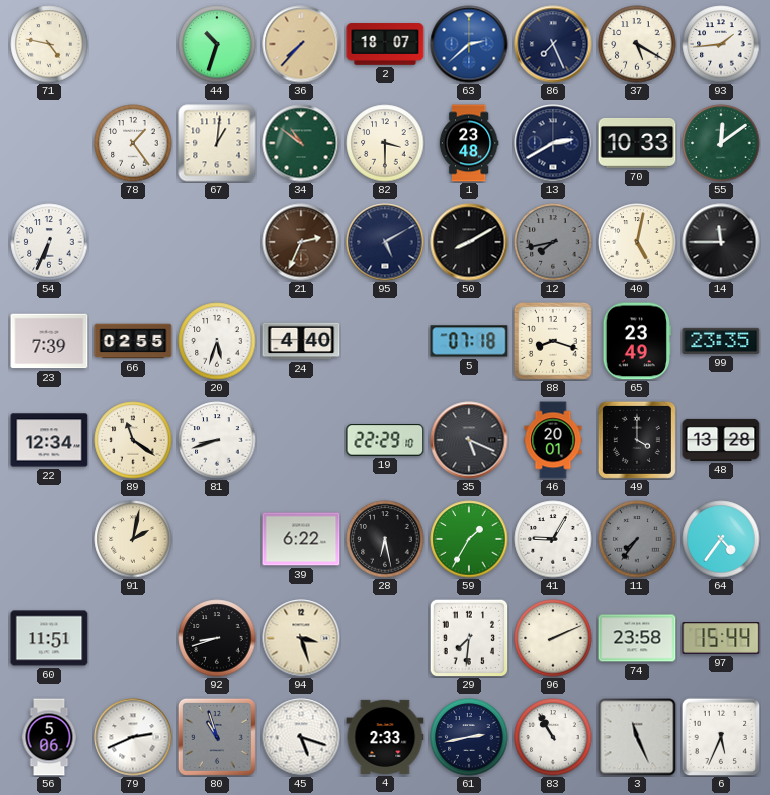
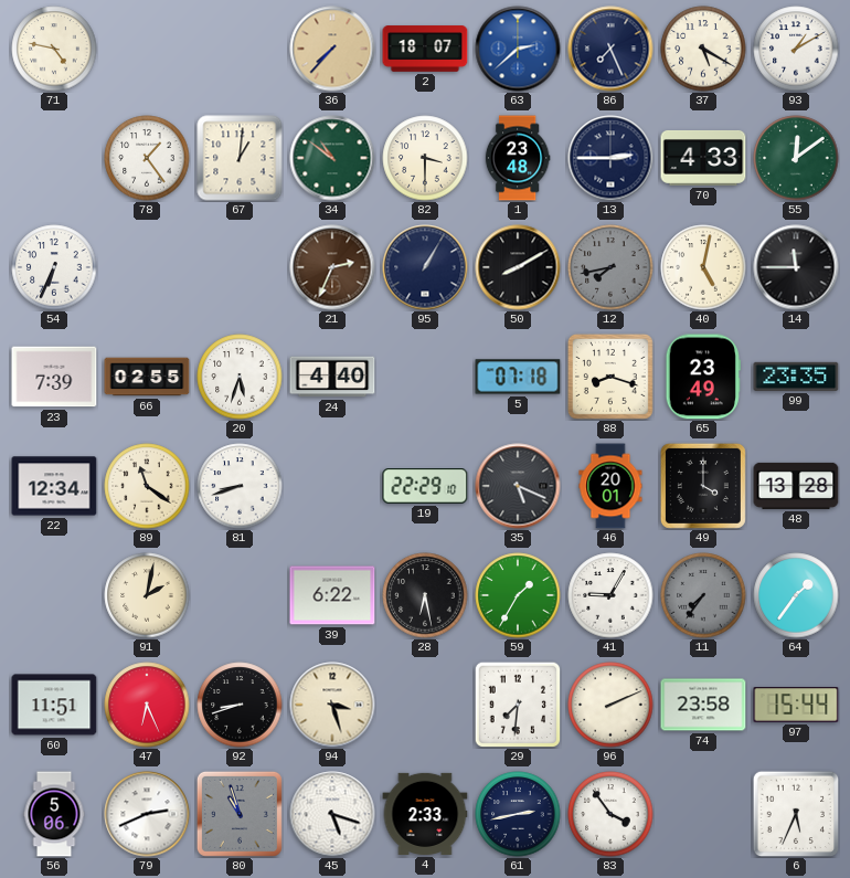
44: 10:33 -> none
93: 1:44 -> 1:10
13: 2:40 -> 2:45
70: 10:33 -> 4:33
95: 5:10 -> 1:05
64: 4:36 -> 1:36
47: none -> 6:26
83: 10:55 -> 3:54
3: 11:26 -> none
